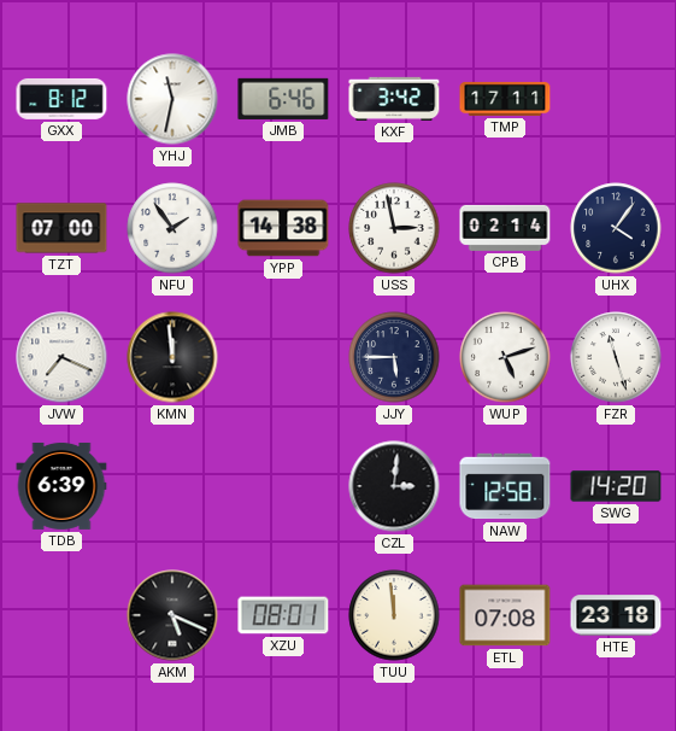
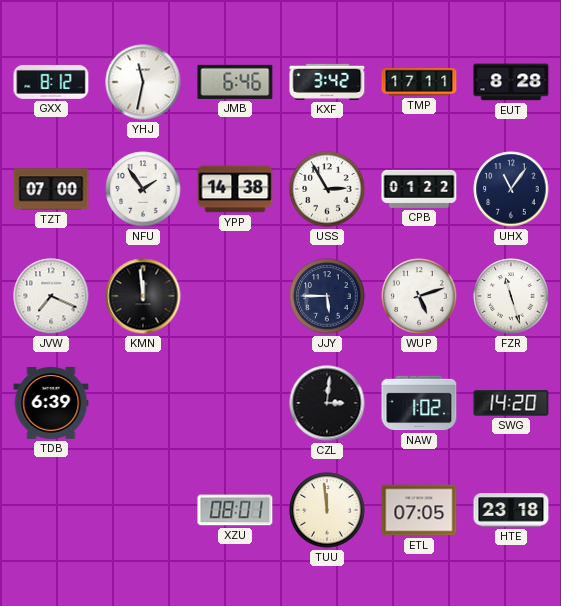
EUT: none -> 8:28
USS: 2:58 -> 2:55
CPB: 02:14 -> 01:22
UHX: 4:06 -> 11:06
NAW: 12:58 -> 1:02
AKM: 5:19 -> none
ETL: 07:08 -> 07:05
